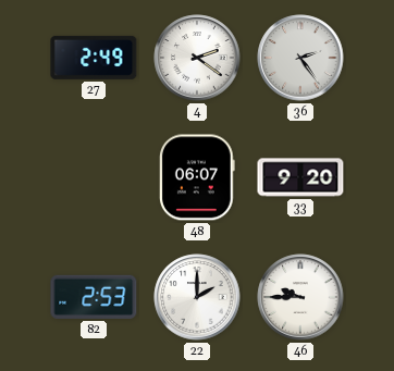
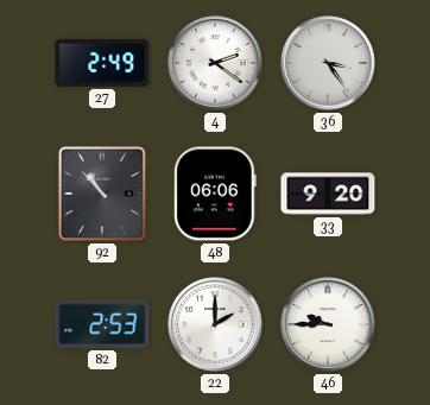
36: 2:24 -> 3:24
92: none -> 10:53
48: 06:07 -> 06:06
